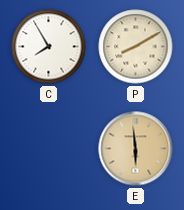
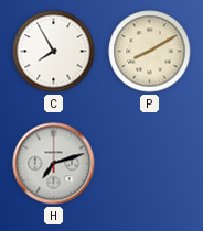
H: none -> 7:12
E: 5:59 -> none
